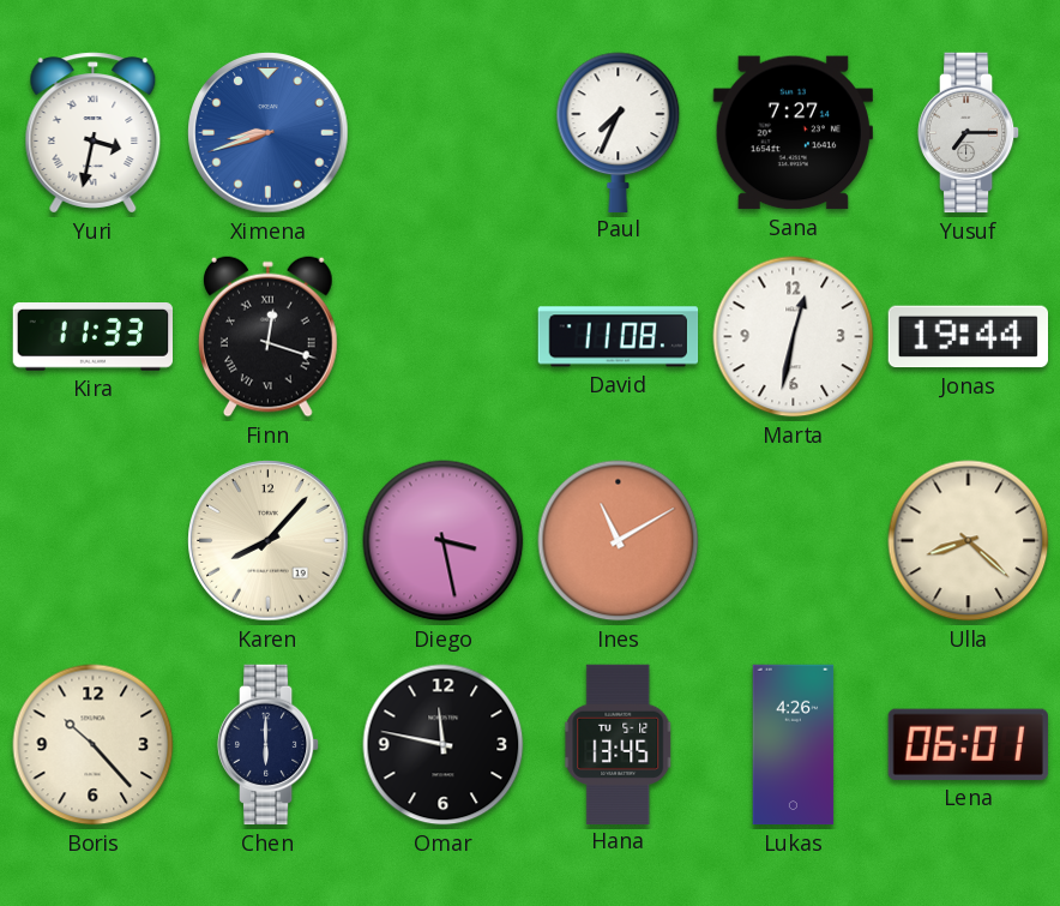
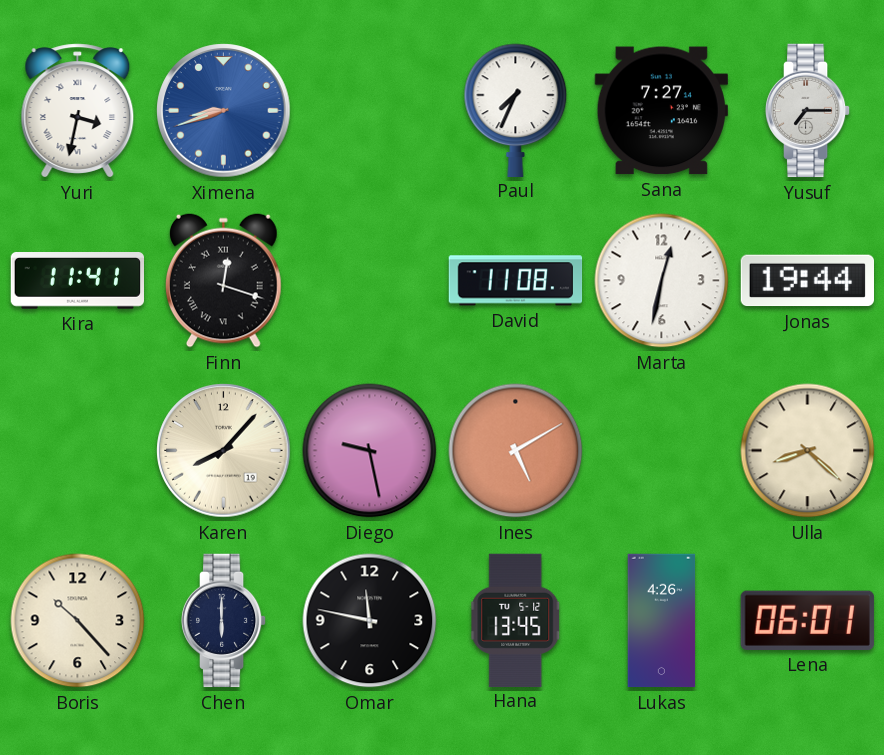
Kira: 11:33 -> 11:41
Diego: 3:28 -> 9:28
Ines: 11:10 -> 5:10
